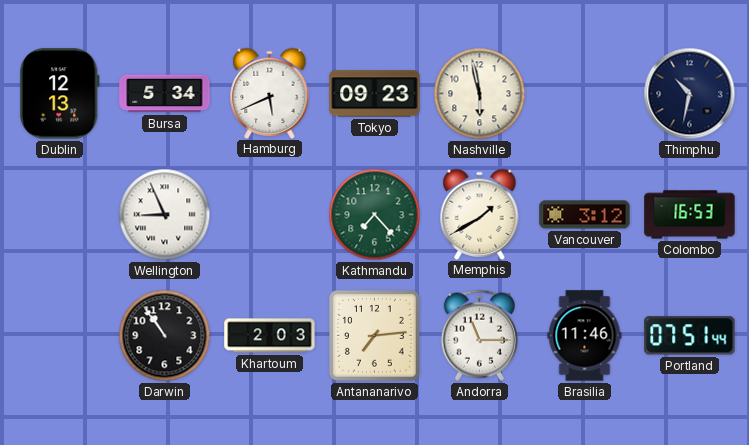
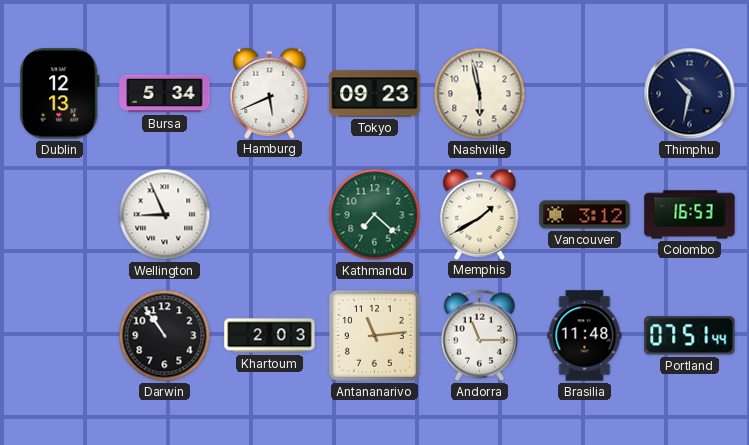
Kathmandu: 7:23 -> 7:22
Antananarivo: 7:14 -> 11:14
Brasilia: 11:46 -> 11:48
